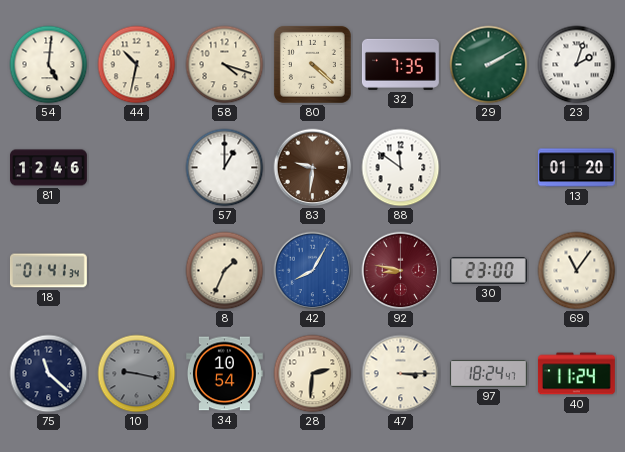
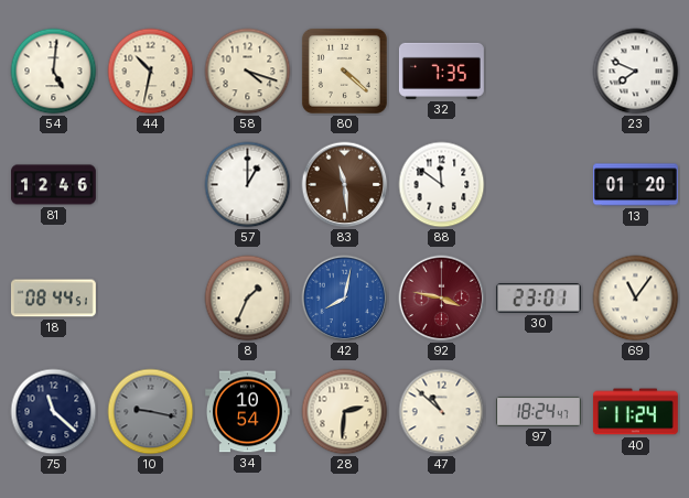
29: 2:10 -> none
23: 2:03 -> 7:49
83: 9:31 -> 11:29
18: 01:41 -> 08:44
42: 8:05 -> 8:02
92: 8:47 -> 3:47
30: 23:00 -> 23:01
47: 3:15 -> 10:52
